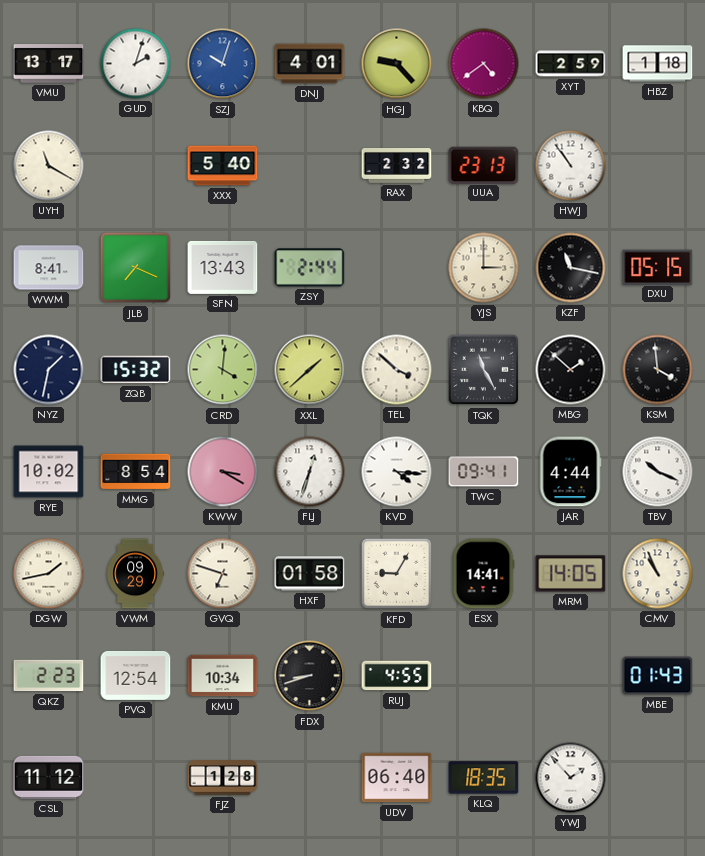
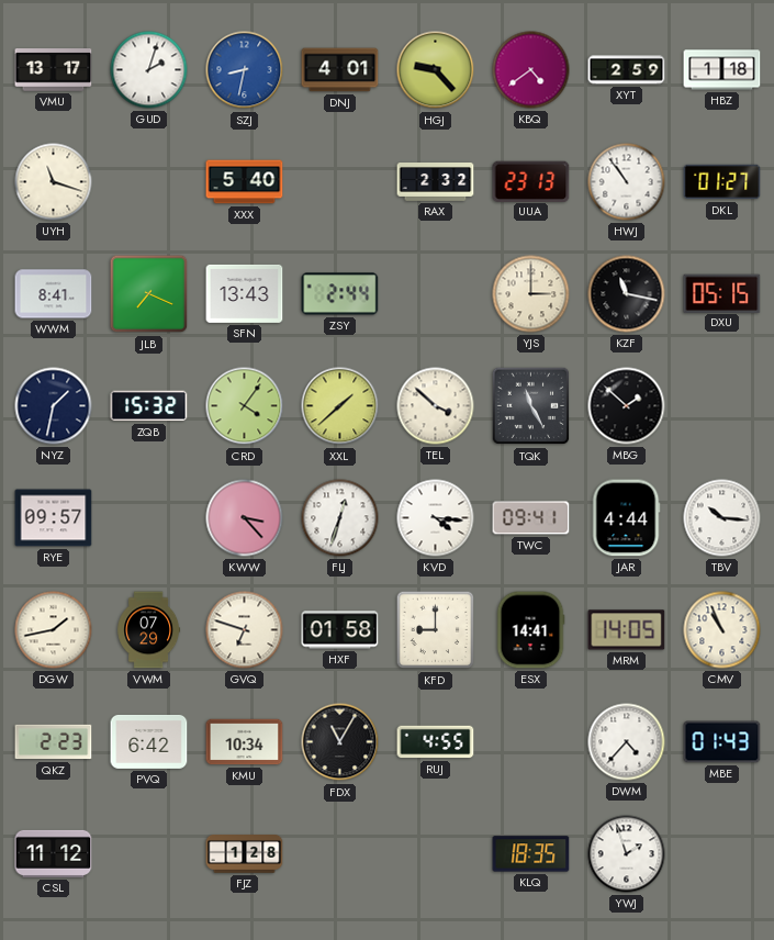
SZJ: 10:03 -> 8:32
UYH: 11:20 -> 11:18
DKL: none -> 01:27
CRD: 4:01 -> 4:06
KSM: 3:59 -> none
RYE: 10:02 -> 09:57
MMG: 8:54 -> none
KWW: 3:20 -> 3:23
TBV: 10:19 -> 10:16
VWM: 09:29 -> 07:29
KFD: 9:05 -> 9:00
PVQ: 12:54 -> 6:42
FDX: 8:42 -> 11:05
DWM: none -> 4:37
UDV: 06:40 -> none
YWJ: 1:53 -> 1:57
